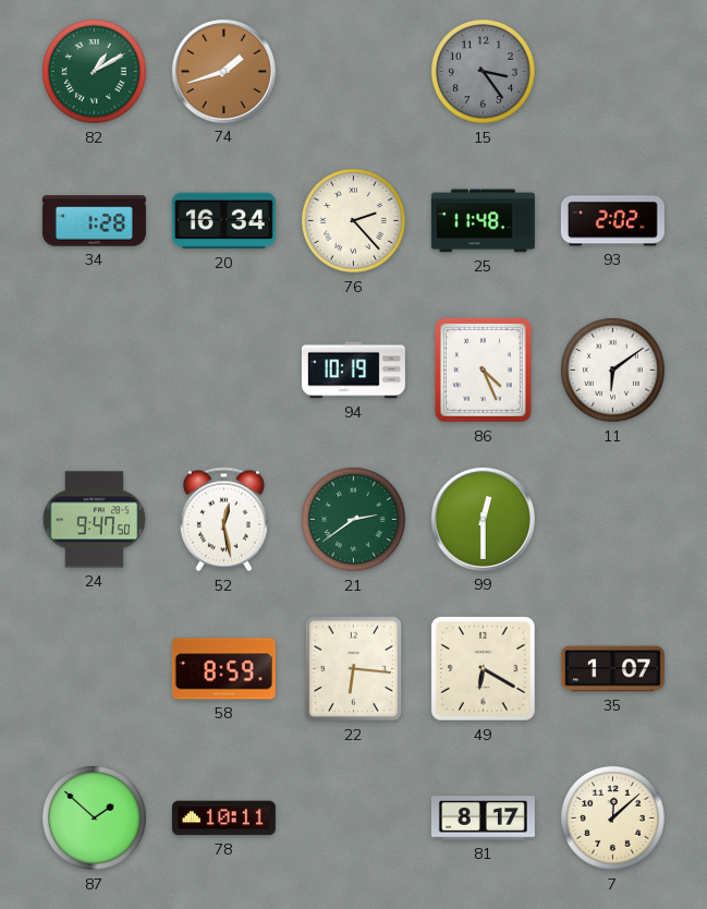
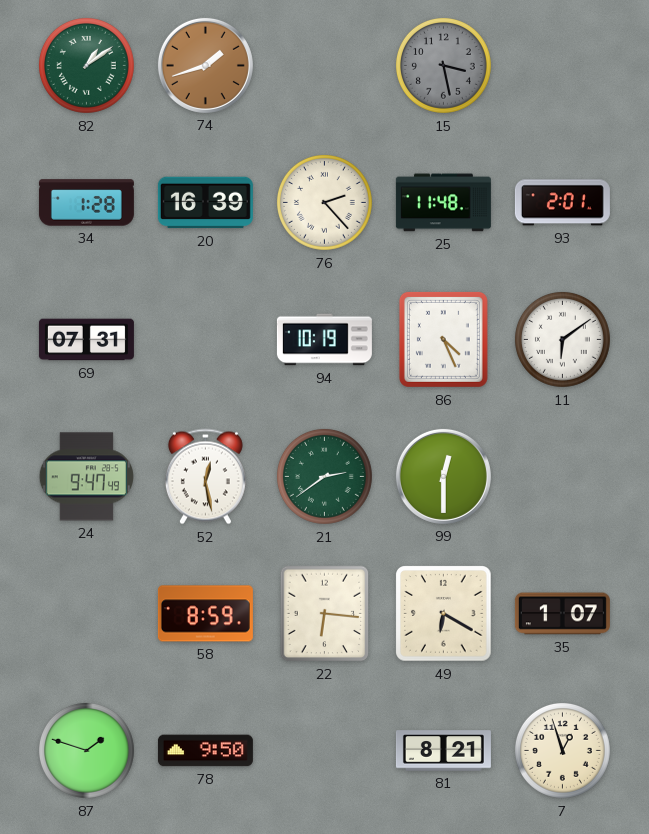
82: 1:10 -> 1:09
15: 3:24 -> 3:28
20: 16:34 -> 16:39
93: 2:02 -> 2:01
69: none -> 07:31
24: 9:47:50 -> 9:47:49
87: 1:52 -> 1:48
78: 10:11 -> 9:50
81: 8:17 -> 8:21
7: 12:08 -> 12:57
